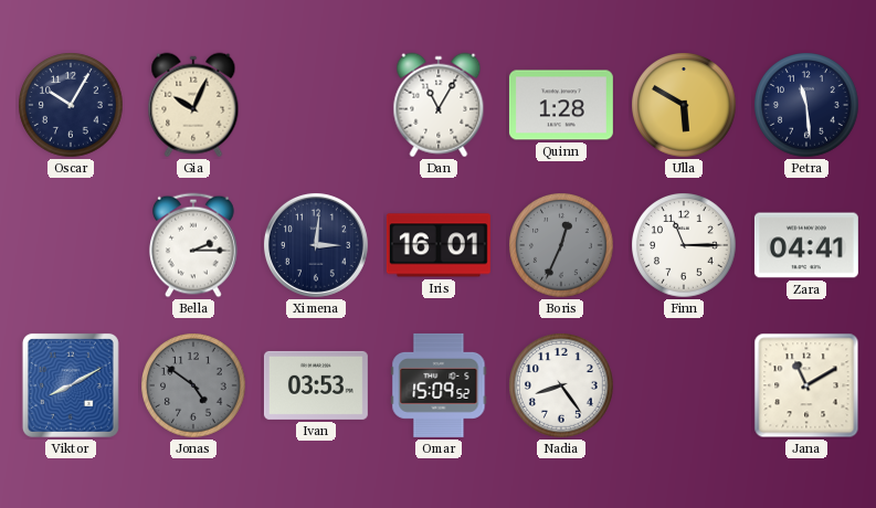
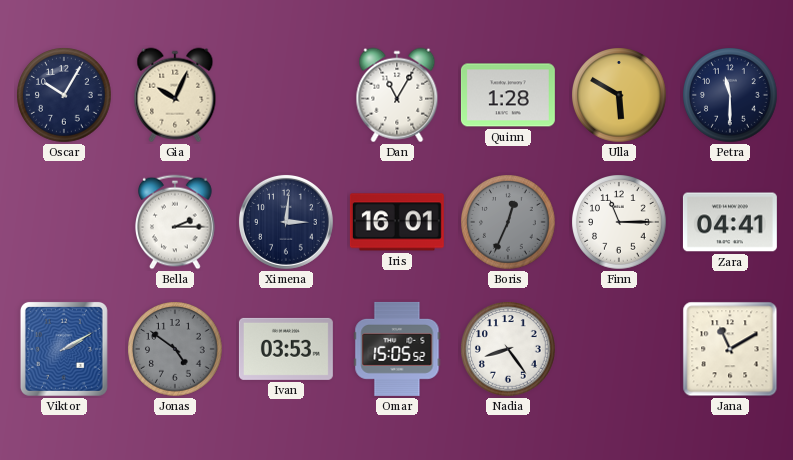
Petra: 11:29 -> 11:30
Viktor: 8:10 -> 2:10
Omar: 15:09 -> 15:05
